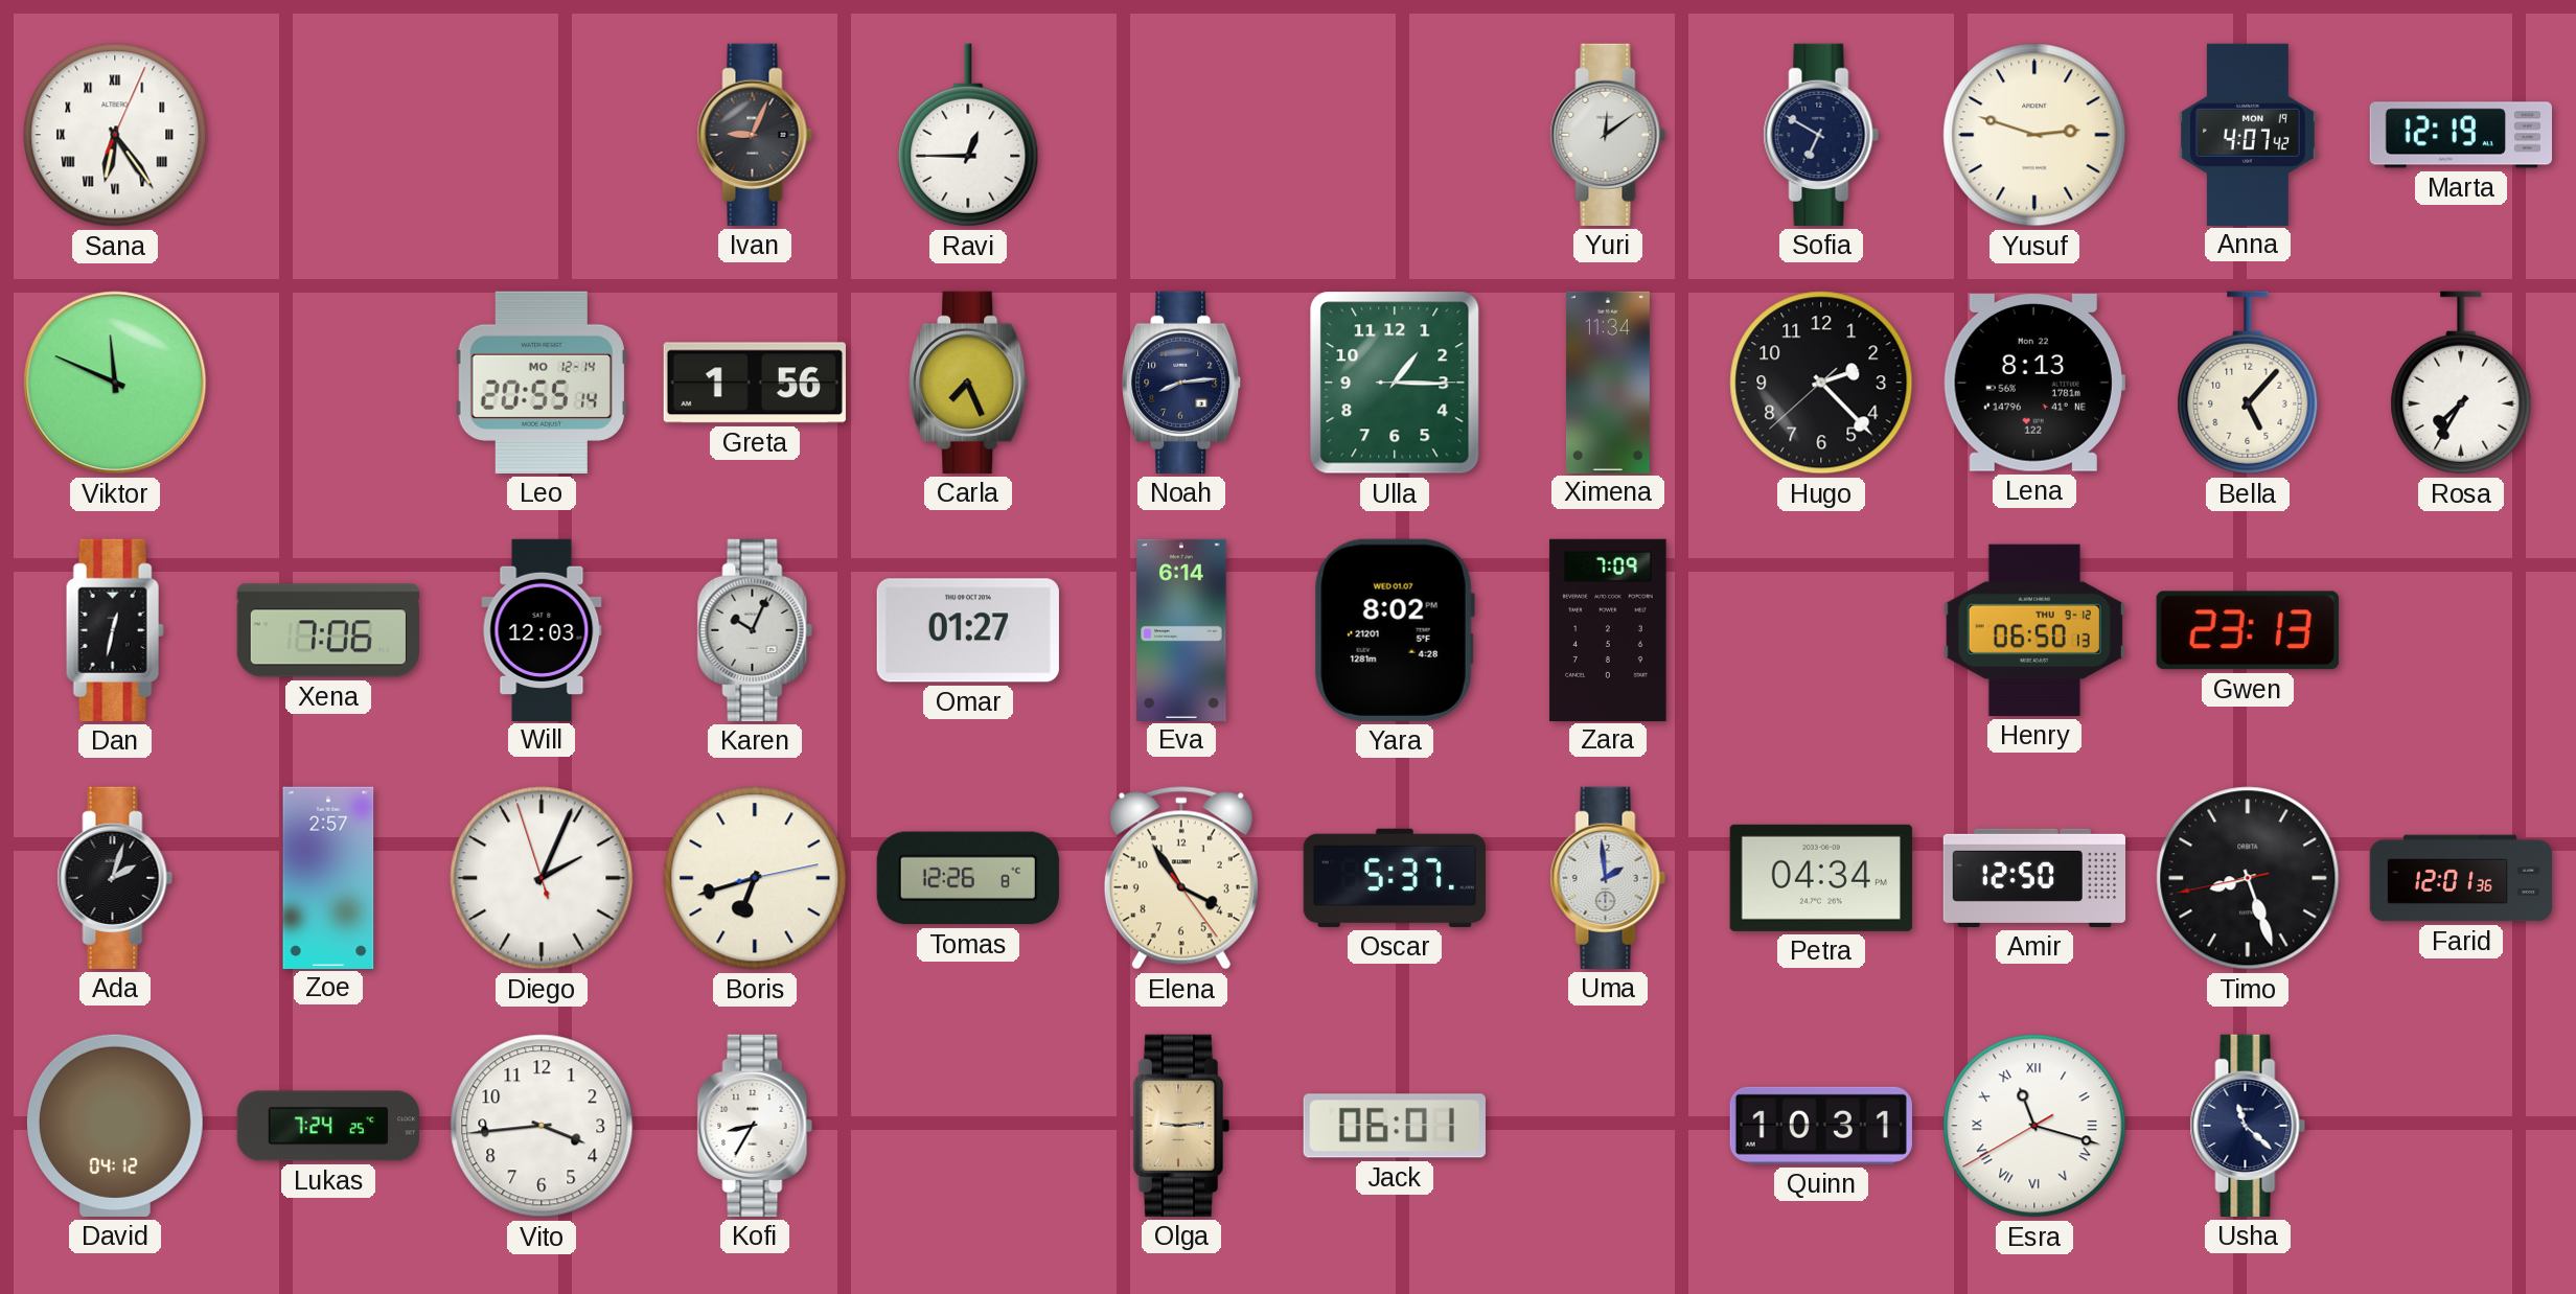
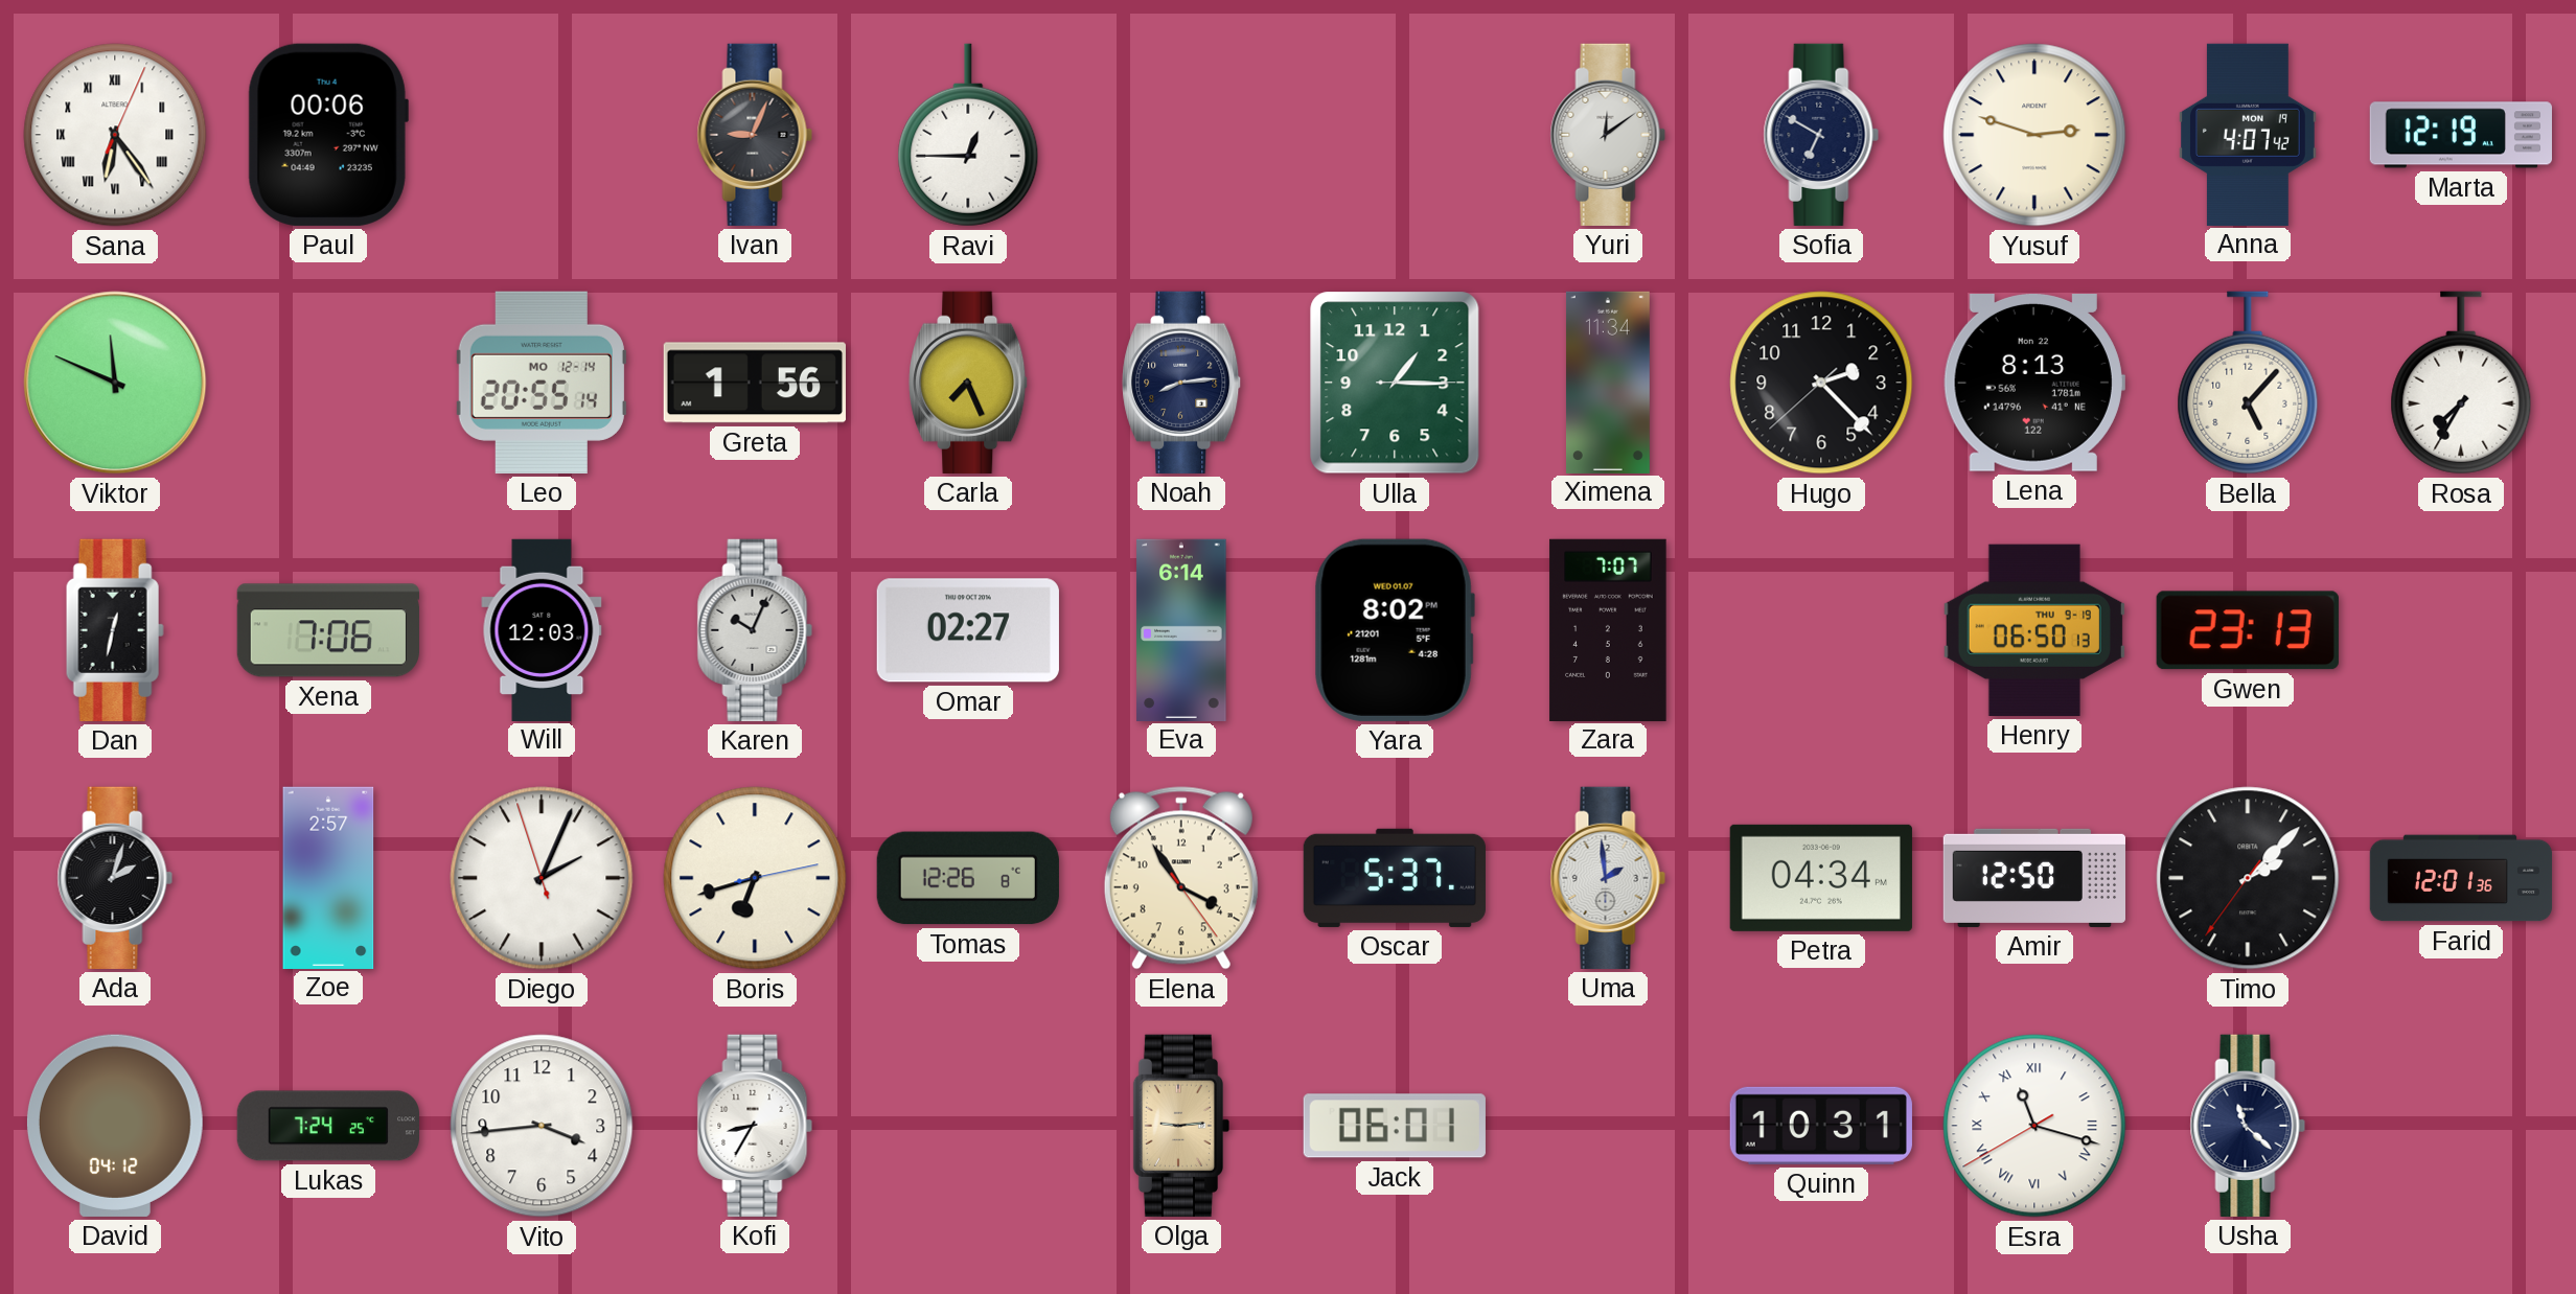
Paul: none -> 00:06
Omar: 01:27 -> 02:27
Zara: 7:09 -> 7:07
Henry date: THU 9-12 -> THU 9-19
Timo: 8:26 -> 2:07
